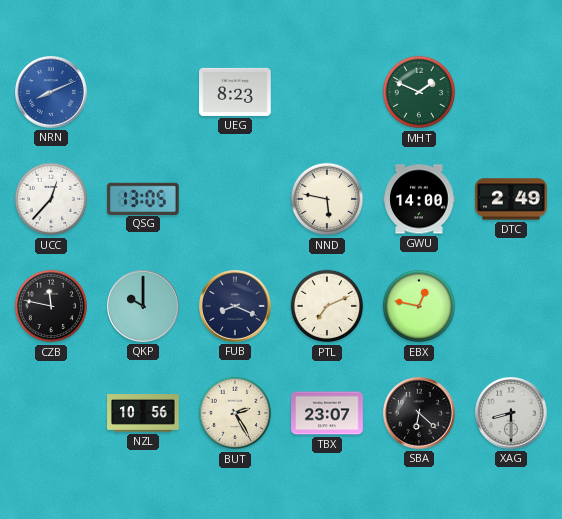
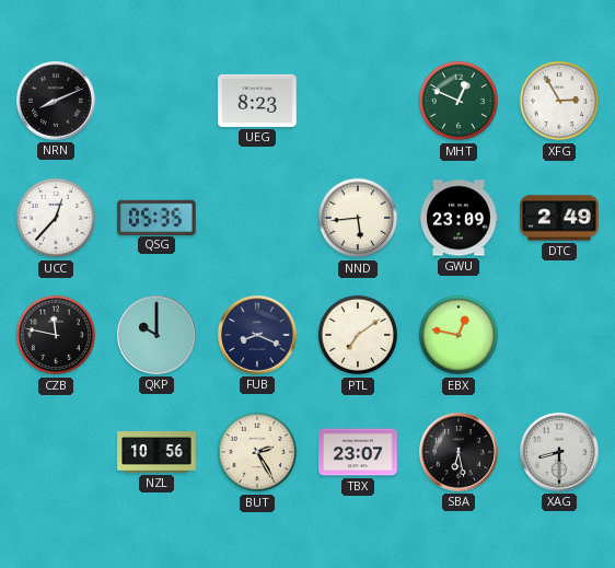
NRN dial: blue -> black
MHT: 1:49 -> 12:49
XFG: none -> 2:55
QSG: 13:05 -> 05:35
NND: 5:47 -> 5:44
GWU: 14:00 -> 23:09
PTL: 7:11 -> 7:09
SBA: 6:22 -> 6:28
